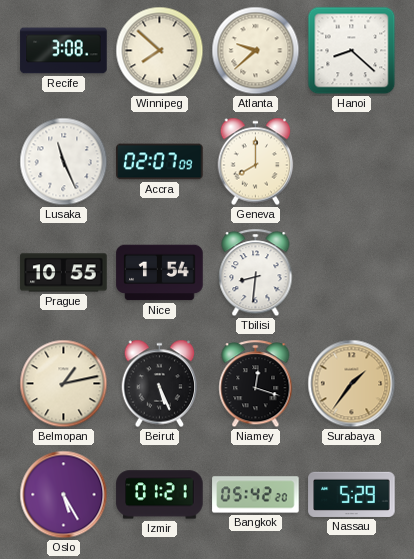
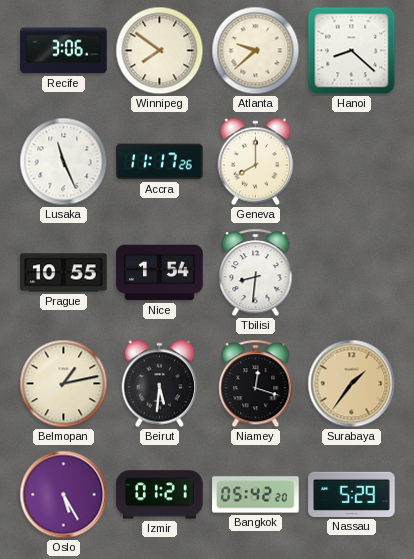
Recife: 3:08 -> 3:06
Winnipeg: 7:52 -> 7:51
Accra: 02:07 -> 11:17
Beirut: 5:26 -> 5:31
